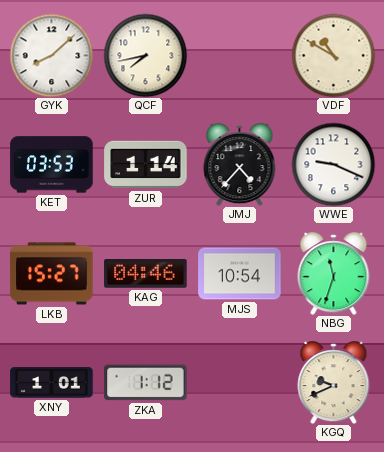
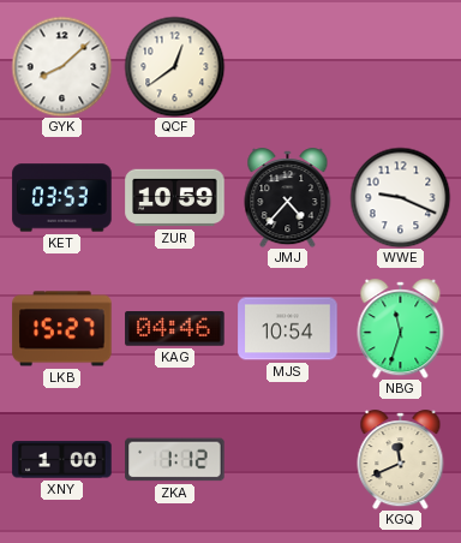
QCF: 7:43 -> 12:39
VDF: 10:50 -> none
ZUR: 1:14 -> 10:59
XNY: 1:01 -> 1:00
KGQ: 9:41 -> 11:41
